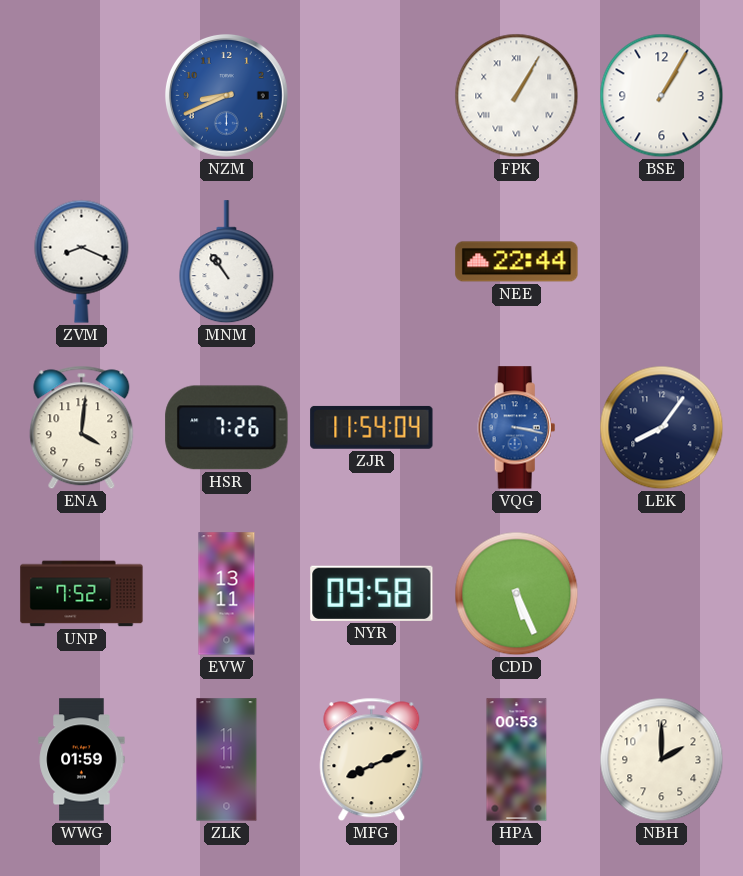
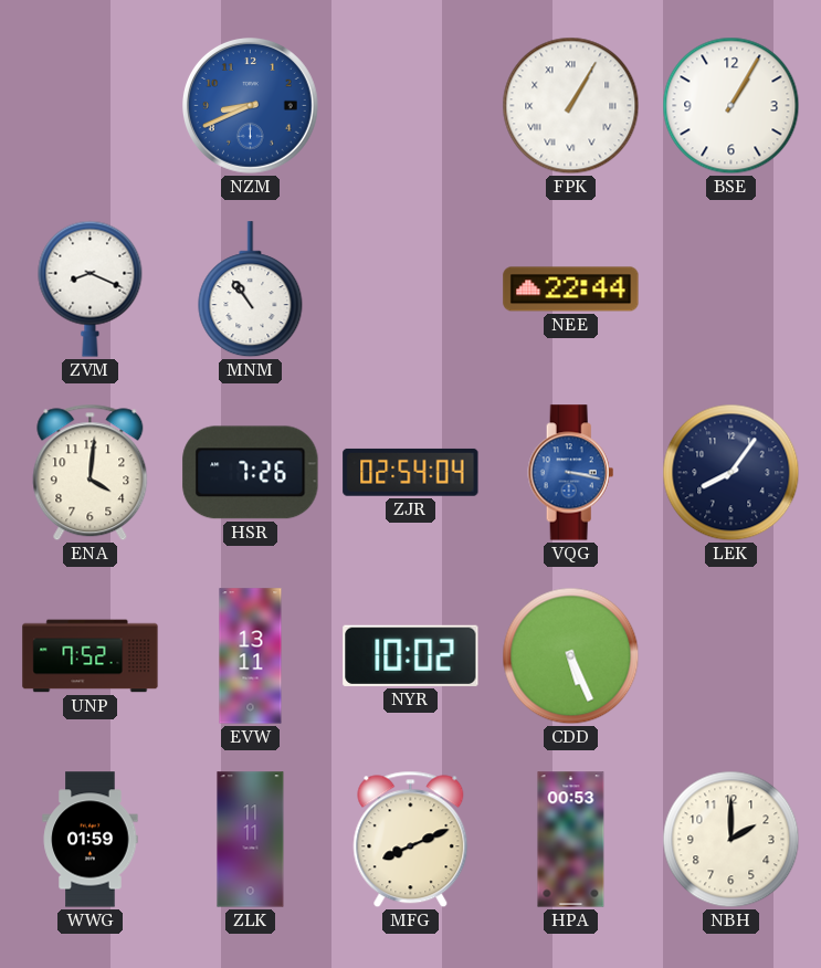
ZJR: 11:54 -> 02:54
NYR: 09:58 -> 10:02
